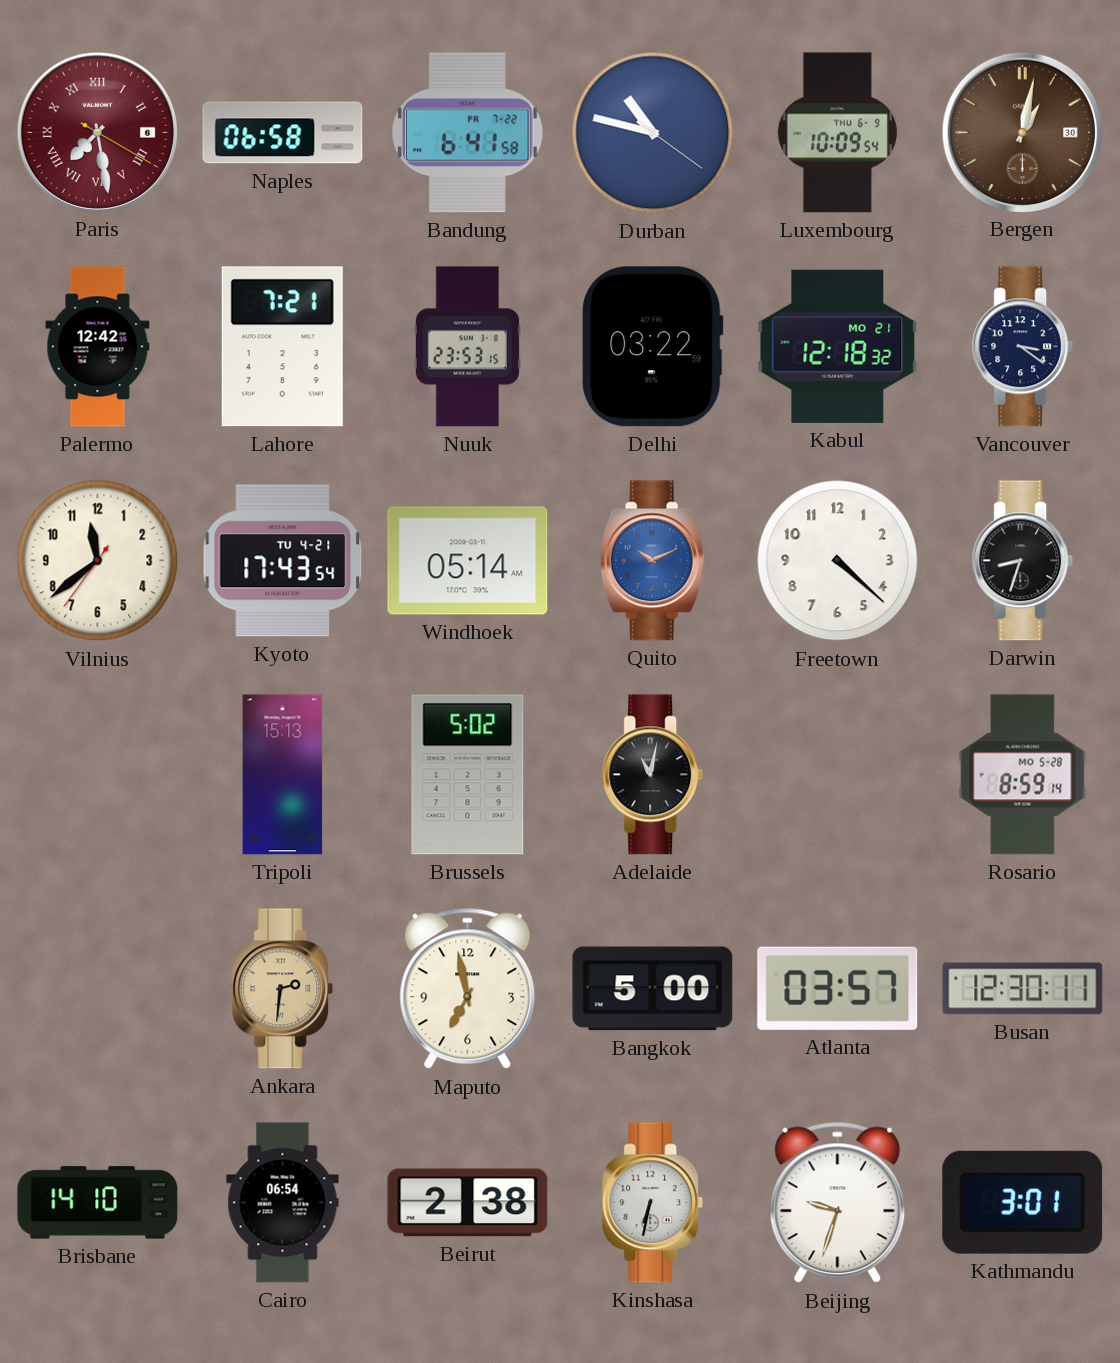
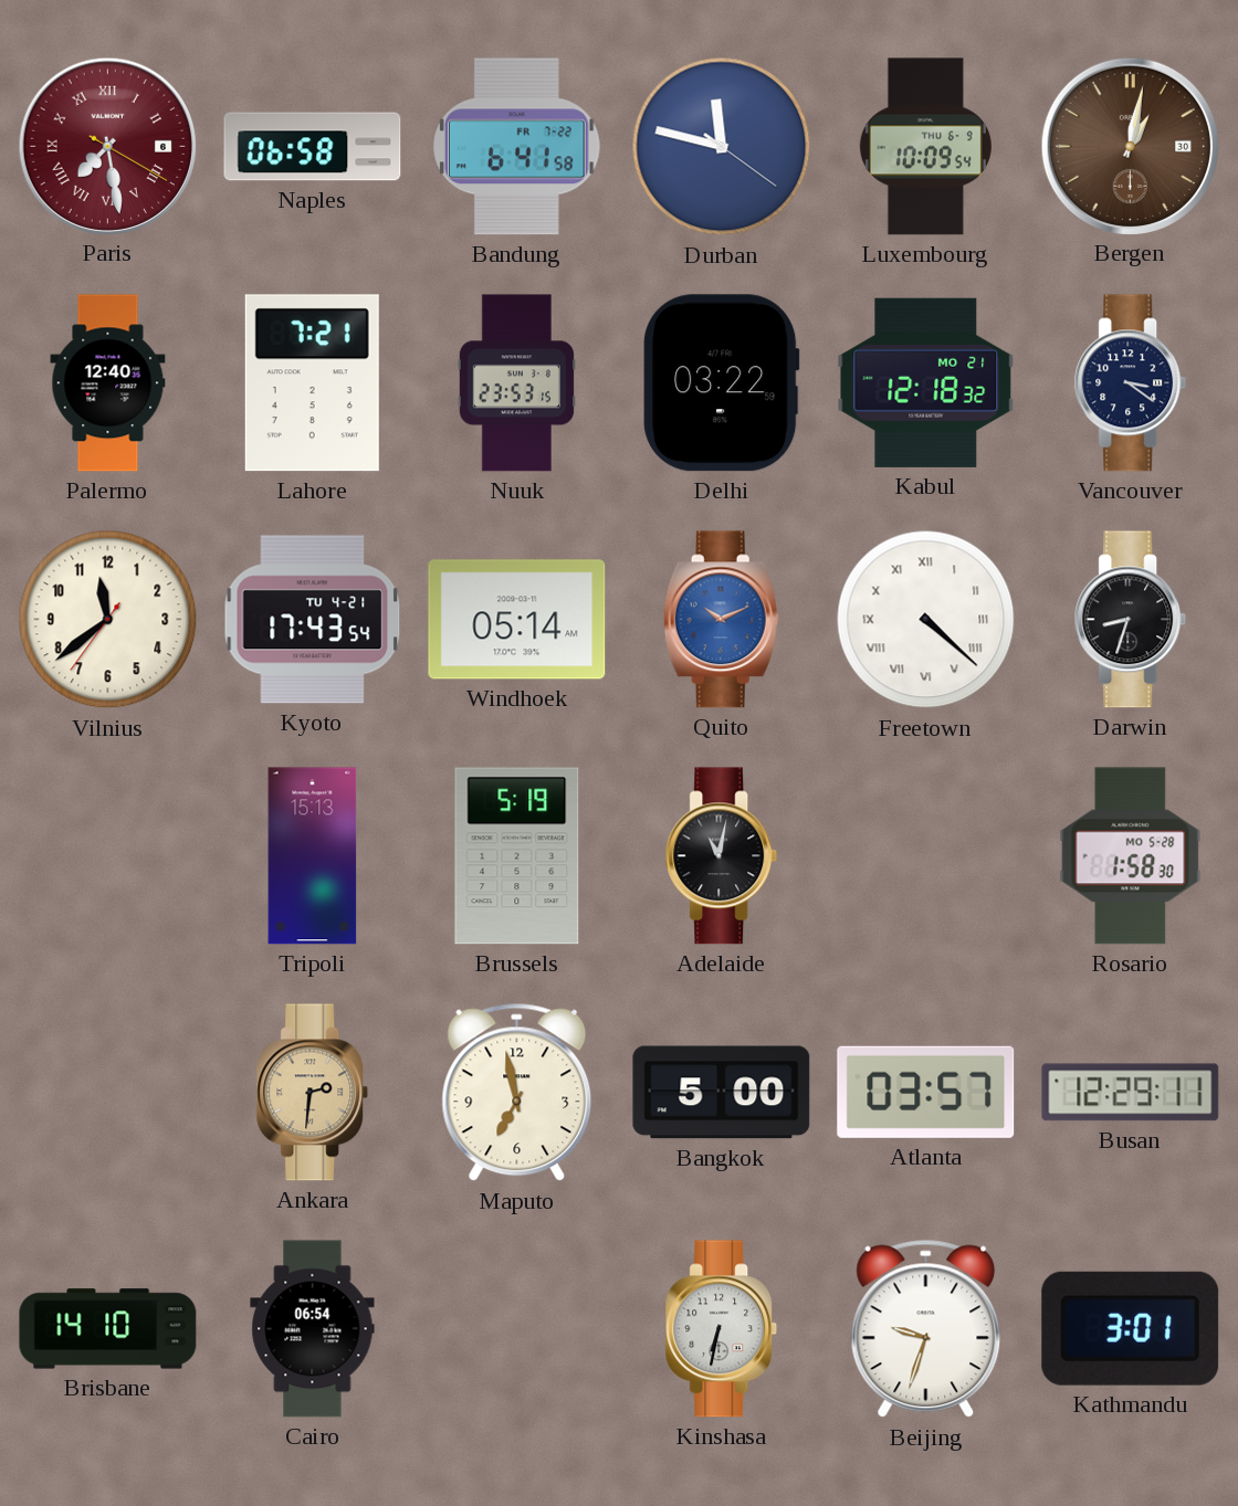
Durban: 10:47 -> 11:47
Palermo: 12:42 -> 12:40
Freetown numerals: Arabic -> Roman
Brussels: 5:02 -> 5:19
Rosario: 8:59 -> 1:58
Busan: 12:30 -> 12:29
Beirut: 2:38 -> none
